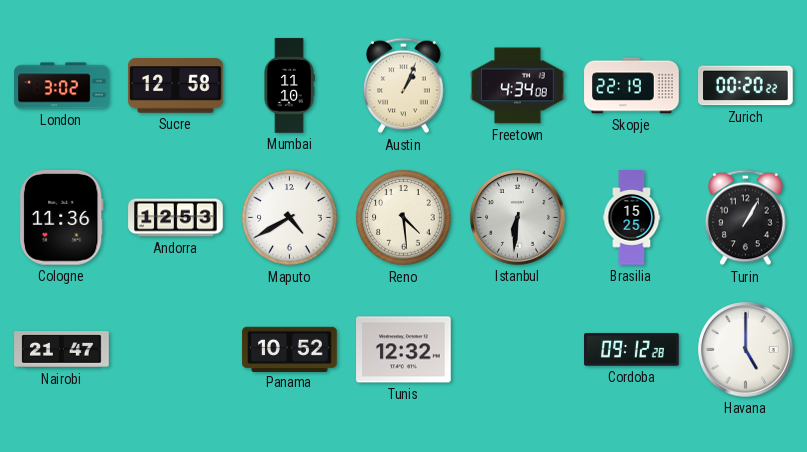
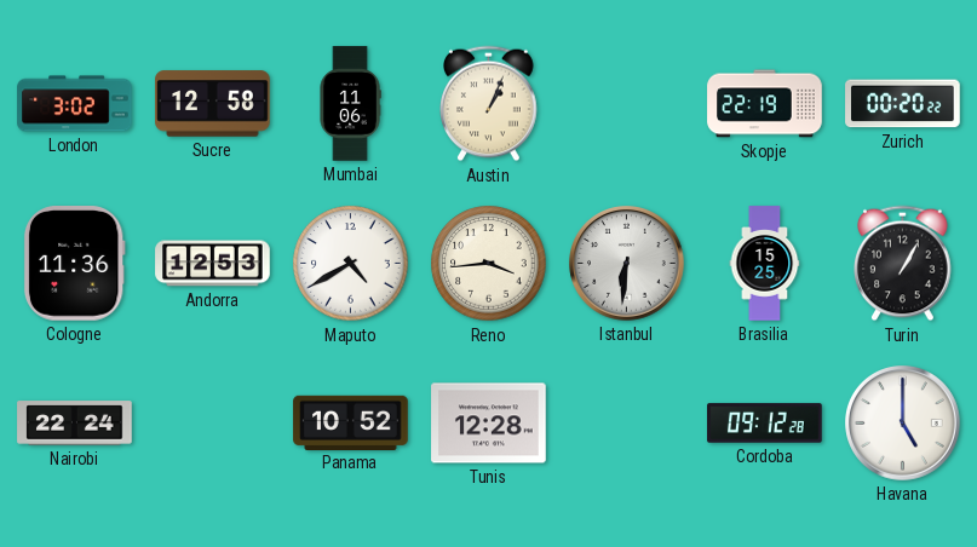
Mumbai: 11:10 -> 11:06
Freetown: 4:34 -> none
Reno: 4:29 -> 3:44
Nairobi: 21:47 -> 22:24
Tunis: 12:32 -> 12:28
